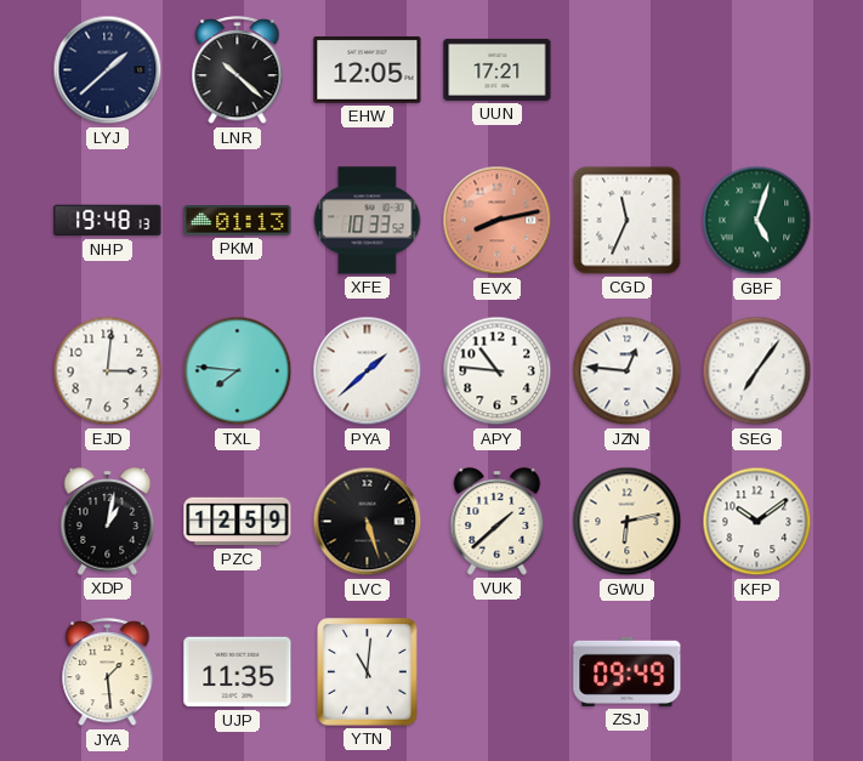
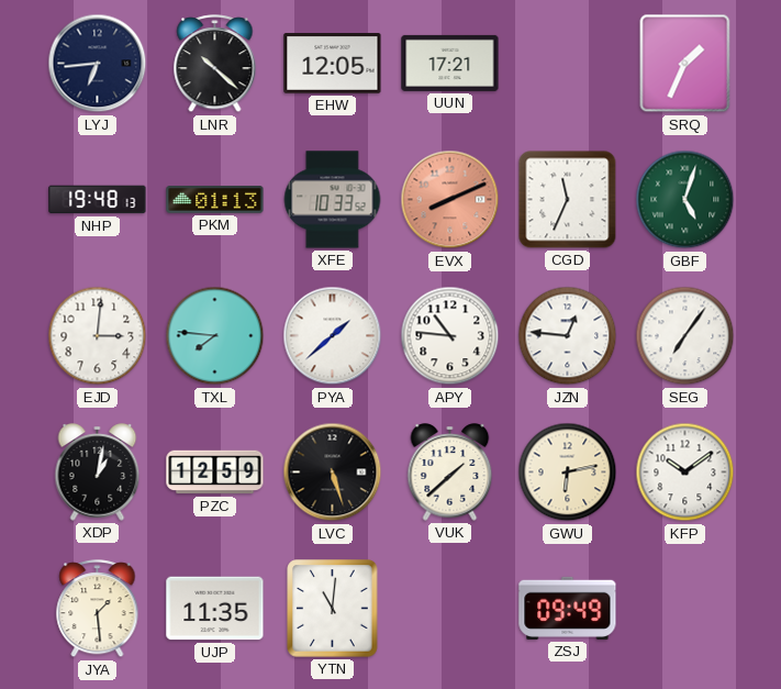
LYJ: 1:38 -> 6:44
SRQ: none -> 1:34
EVX: 8:13 -> 8:11
